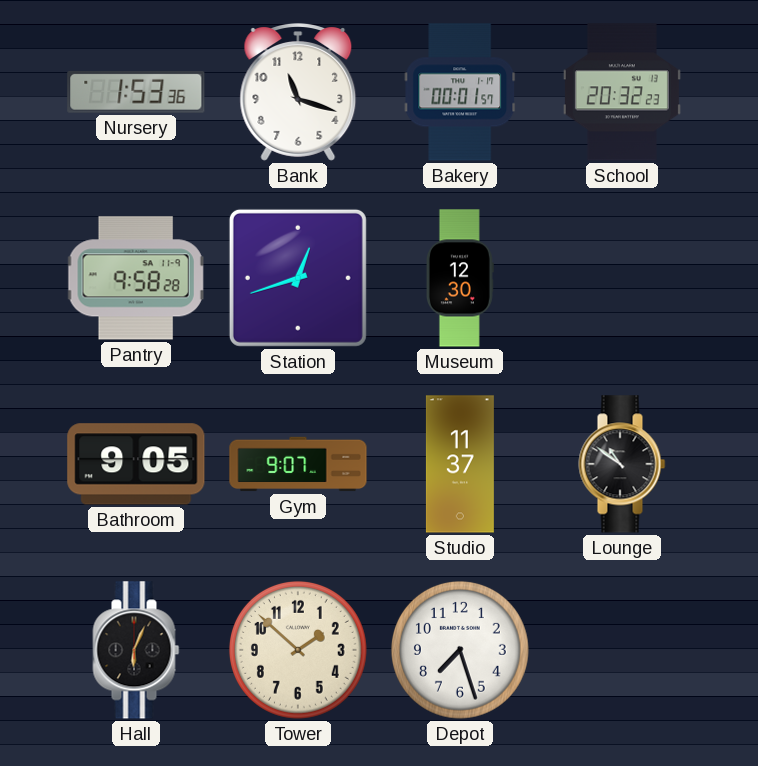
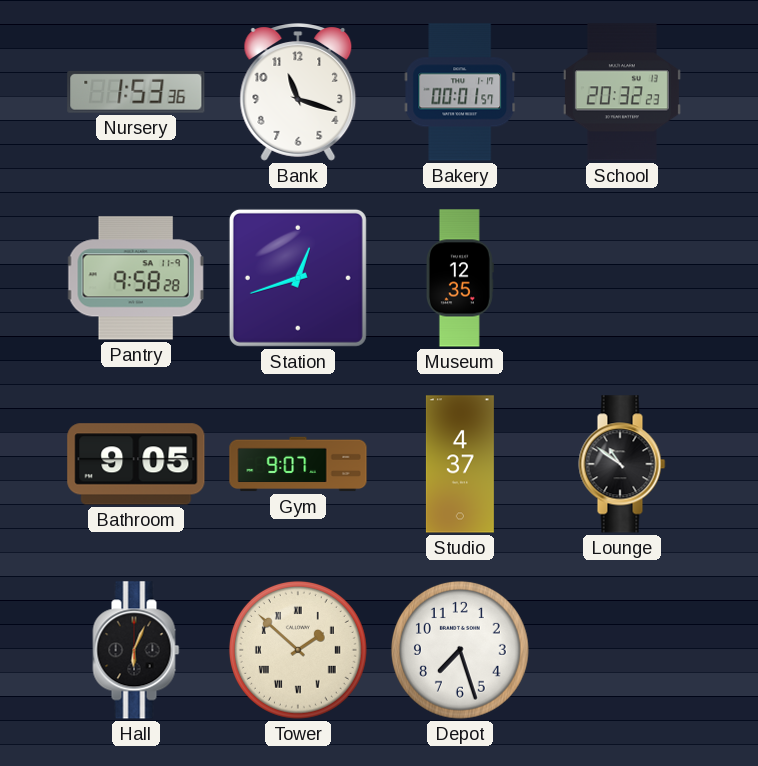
Museum: 12:30 -> 12:35
Studio: 11:37 -> 4:37
Tower numerals: Arabic -> Roman
